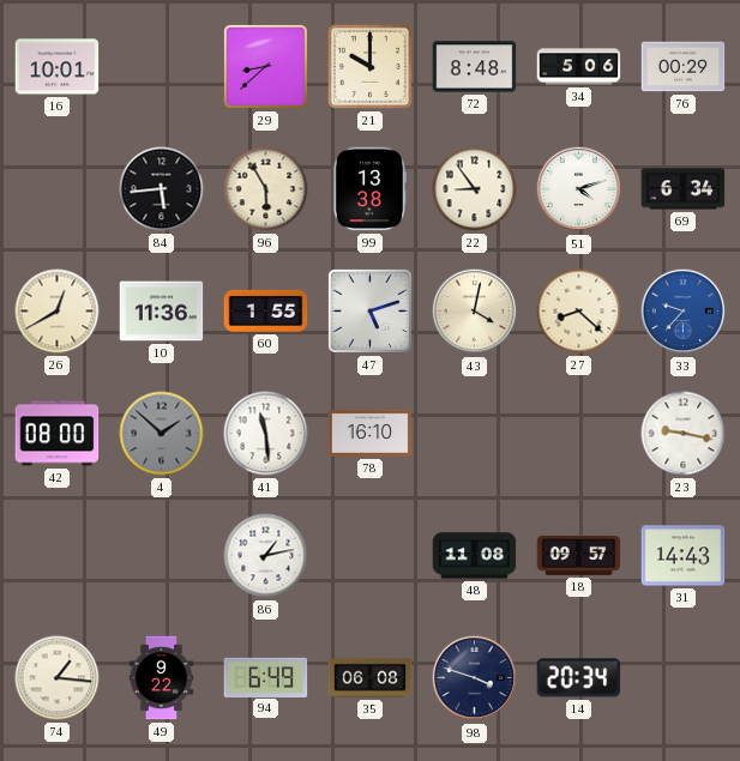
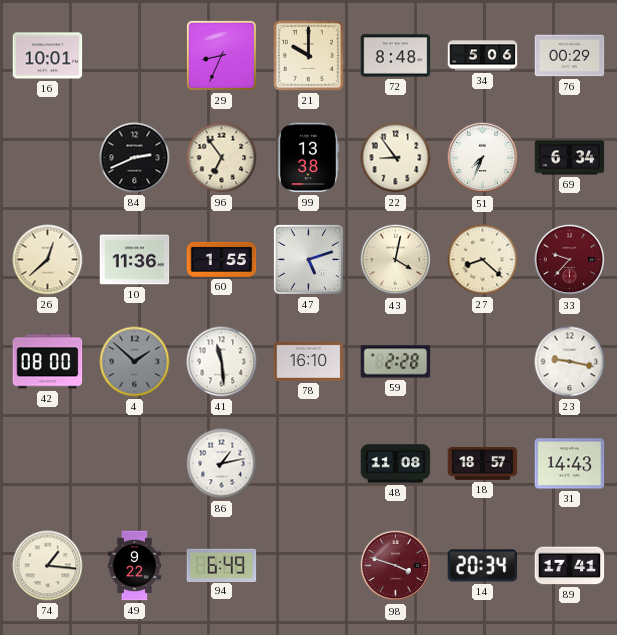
29: 8:38 -> 8:34
84: 5:44 -> 2:41
96: 5:55 -> 6:54
51: 4:12 -> 7:34
26: 12:40 -> 12:38
33 dial: blue -> burgundy
59: none -> 2:28
18: 09:57 -> 18:57
35: 06:08 -> none
98 dial: navy -> burgundy
89: none -> 17:41
